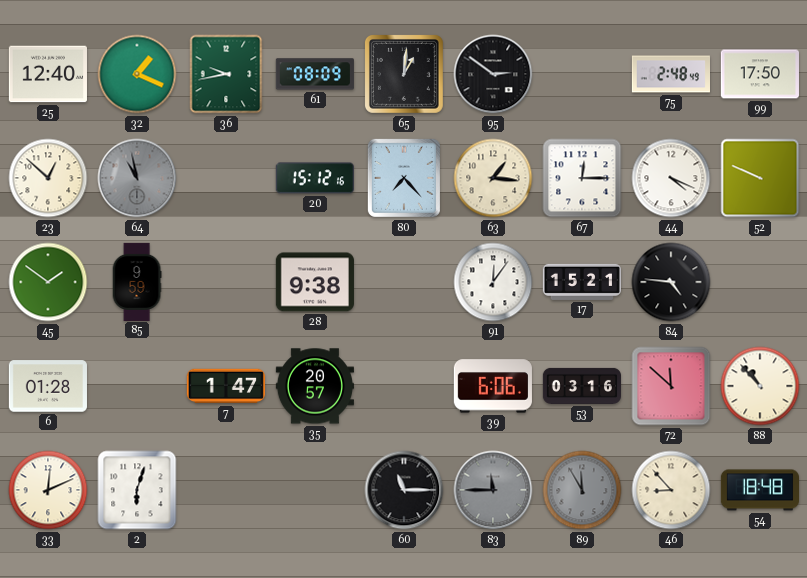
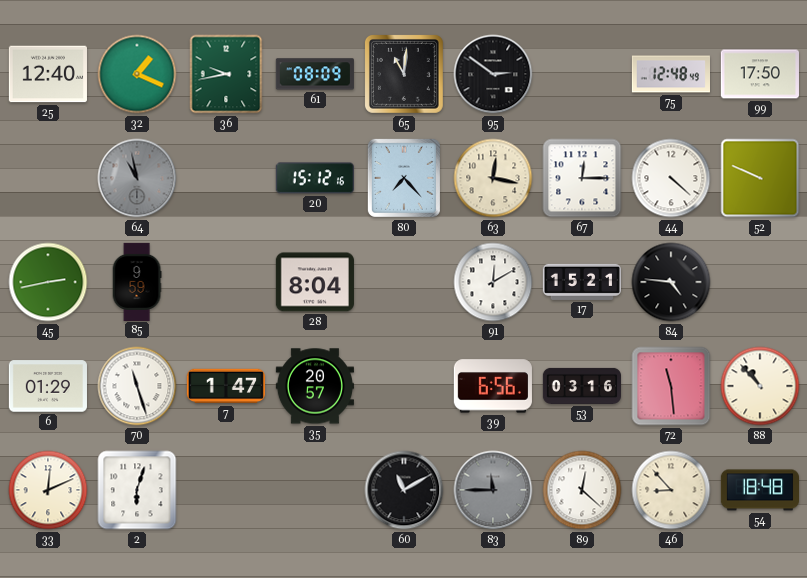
65: 1:01 -> 11:01
75: 2:48 -> 12:48
23: 12:52 -> none
63: 1:16 -> 12:17
44: 4:19 -> 4:22
45: 1:51 -> 2:43
28: 9:38 -> 8:04
91: 12:06 -> 12:10
6: 01:28 -> 01:29
70: none -> 11:27
39: 6:06 -> 6:56
72: 11:52 -> 11:29
60: 11:15 -> 11:10
89: 11:55 -> 12:22
89 dial: grey -> white
